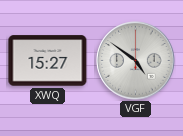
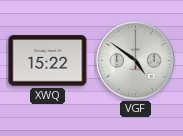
XWQ: 15:27 -> 15:22
